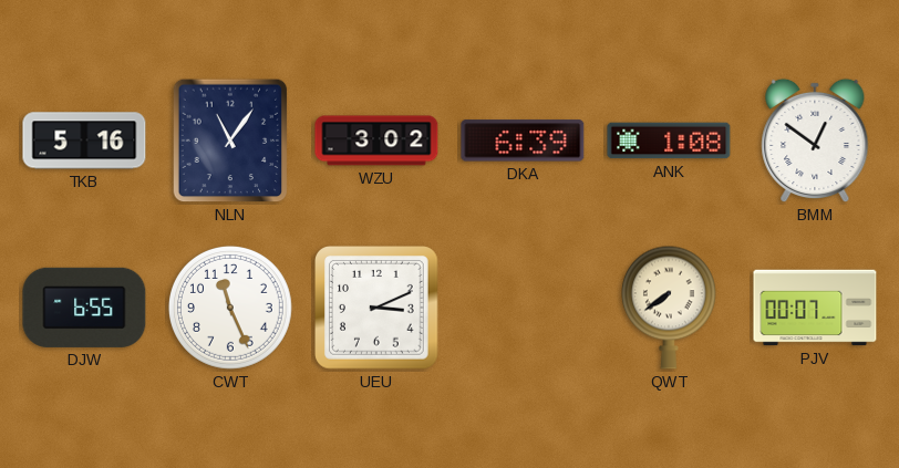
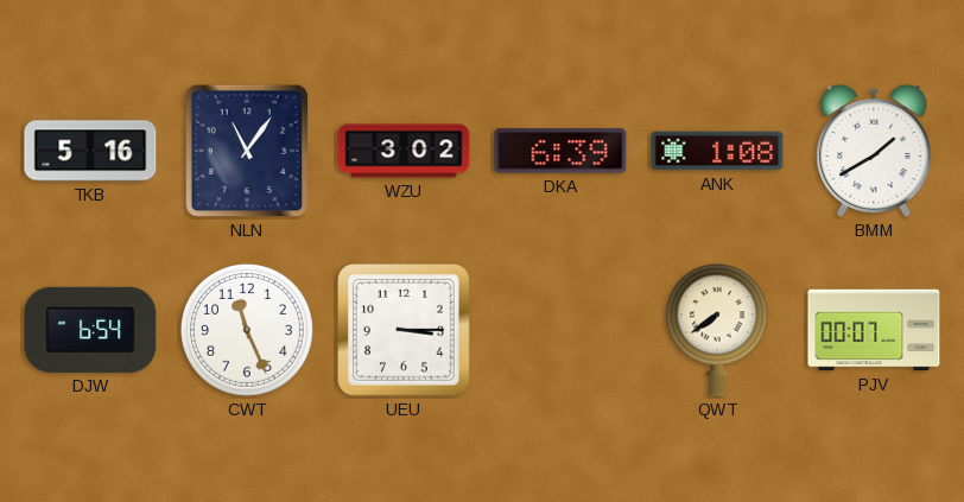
BMM: 12:51 -> 1:40
DJW: 6:55 -> 6:54
UEU: 3:11 -> 3:15
